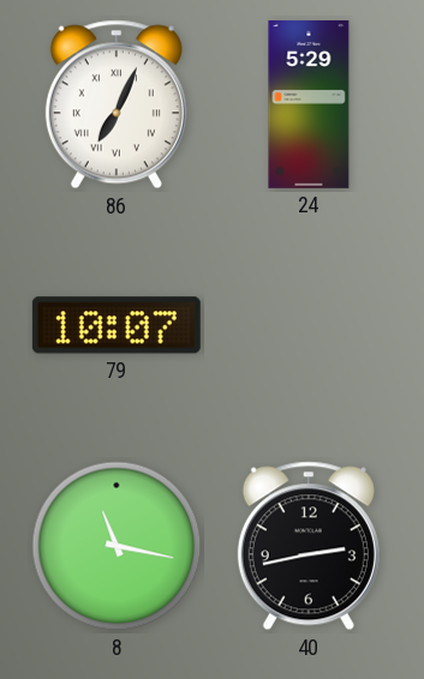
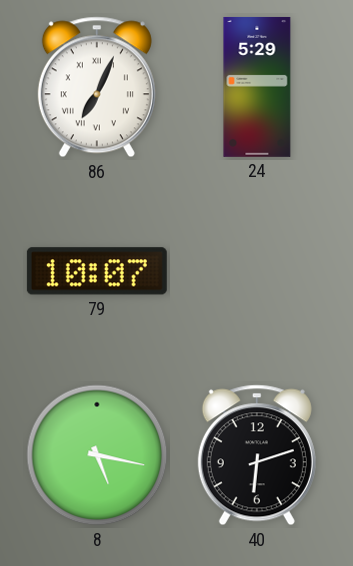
8: 11:17 -> 5:17
40: 2:43 -> 6:12
